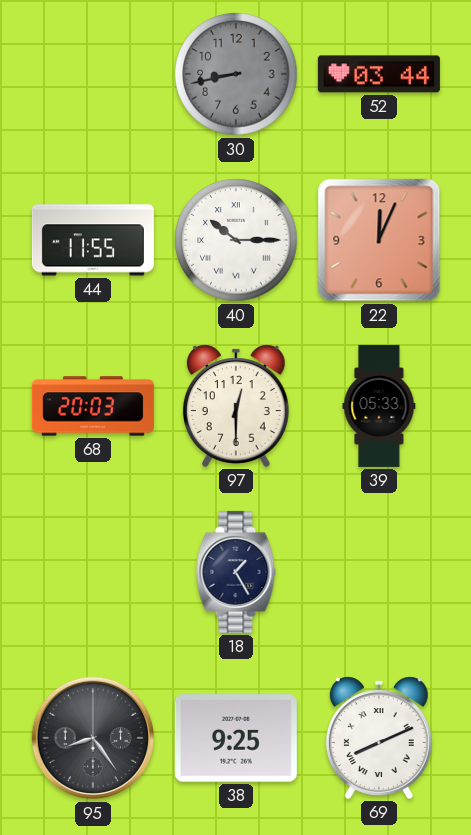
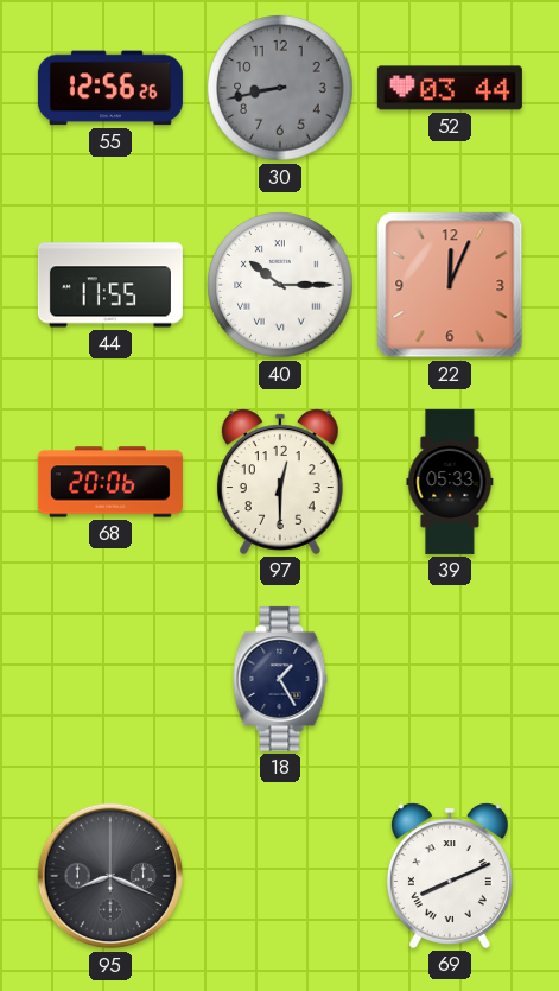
55: none -> 12:56
68: 20:03 -> 20:06
95: 8:24 -> 8:19
38: 9:25 -> none
